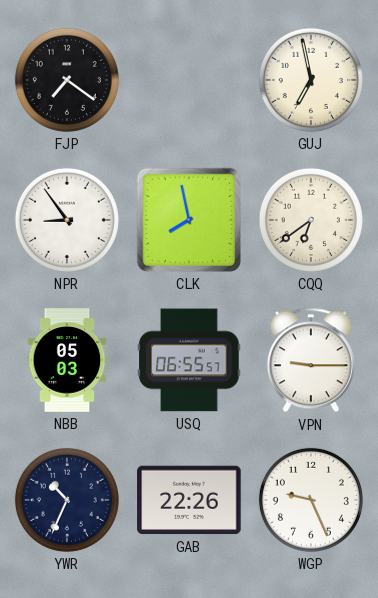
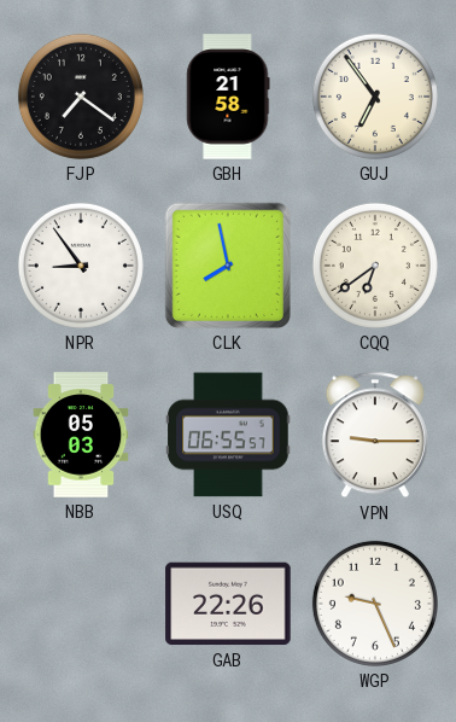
GBH: none -> 21:58
GUJ: 6:58 -> 6:54
YWR: 10:34 -> none
